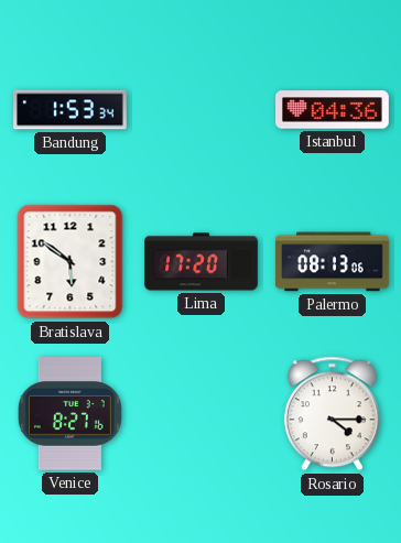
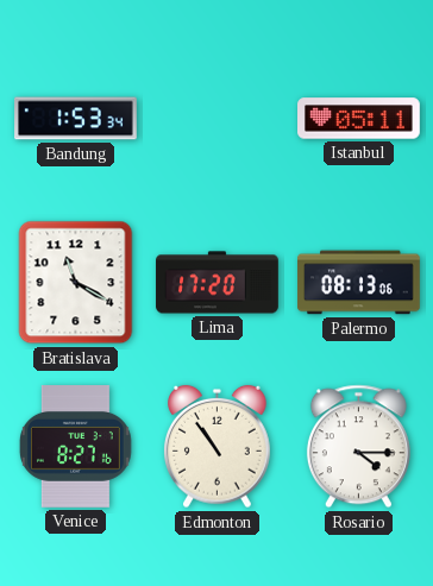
Istanbul: 04:36 -> 05:11
Bratislava: 5:51 -> 11:20
Edmonton: none -> 10:54
